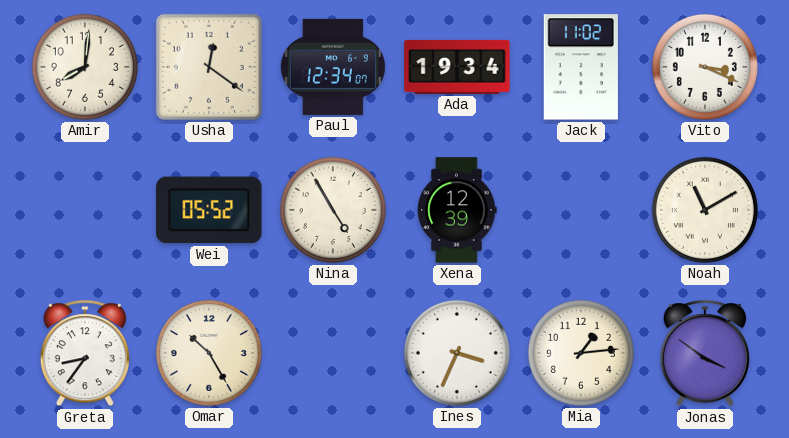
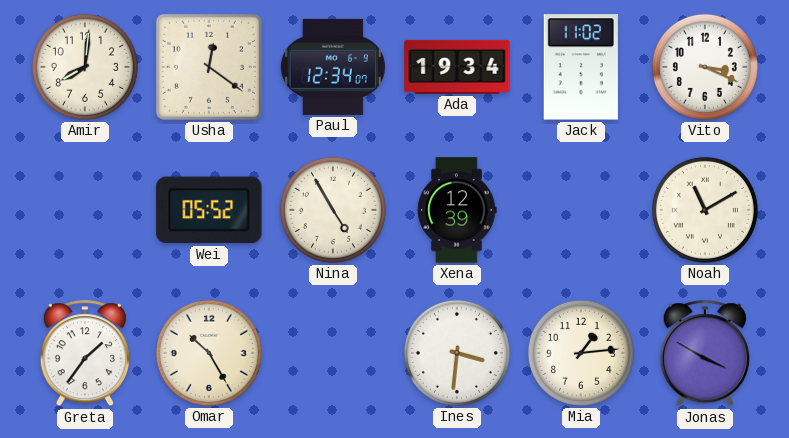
Greta: 8:36 -> 1:36
Ines: 3:34 -> 3:31
Jonas: 3:51 -> 3:50
